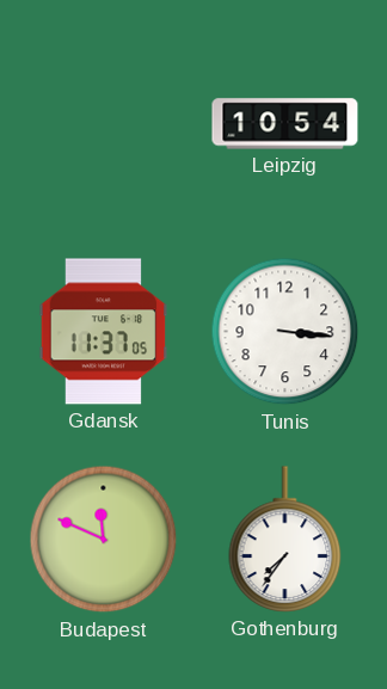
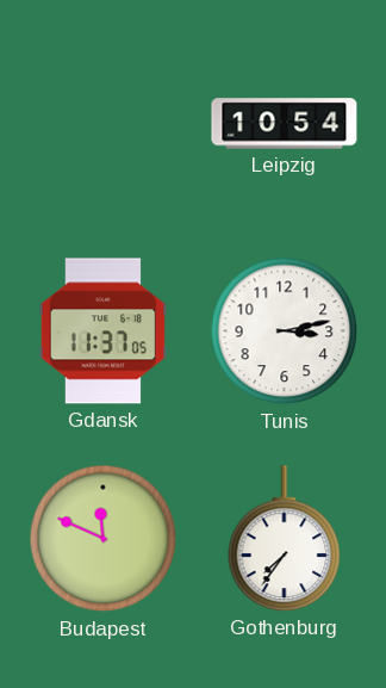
Tunis: 3:16 -> 3:13
